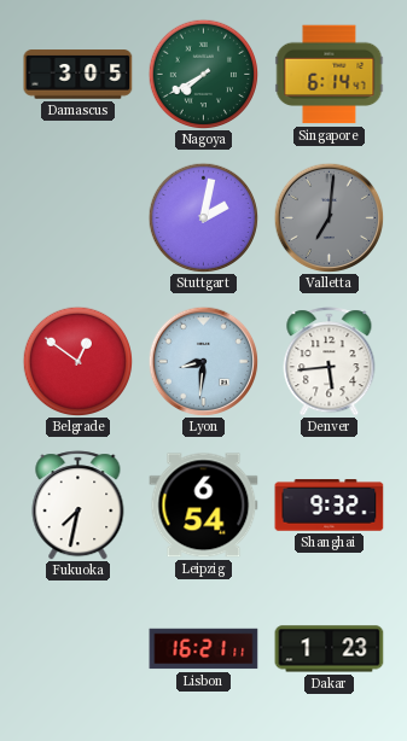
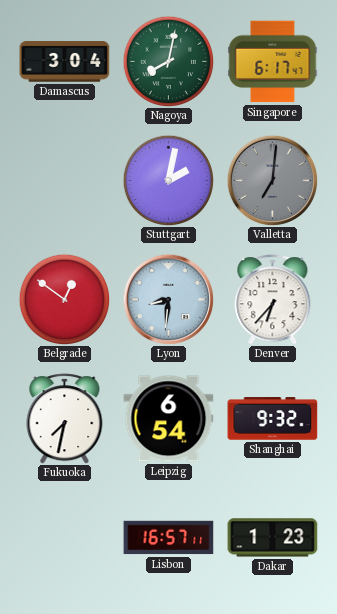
Damascus: 3:05 -> 3:04
Nagoya: 7:40 -> 8:02
Singapore: 6:14 -> 6:17
Denver: 5:44 -> 6:37
Lisbon: 16:21 -> 16:57
